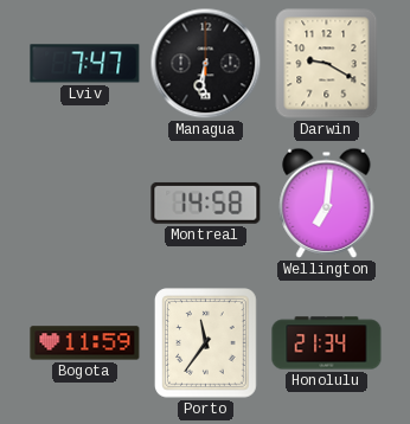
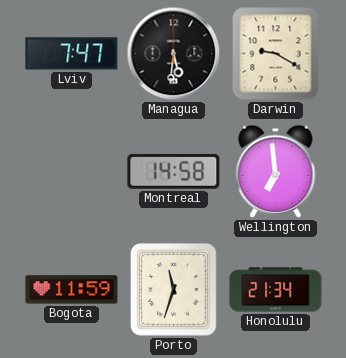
Managua: 6:31 -> 5:31
Wellington: 7:01 -> 6:59
Porto: 11:36 -> 11:33
